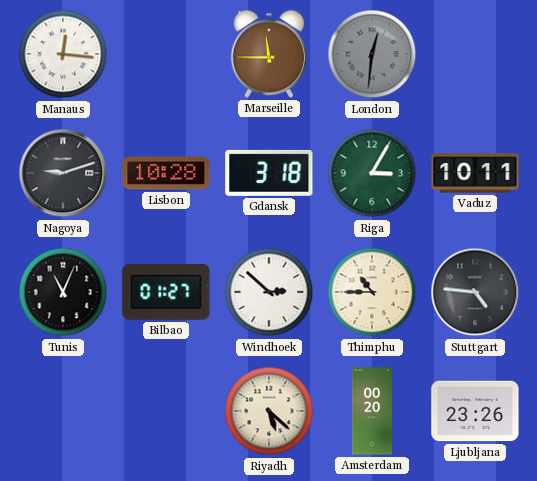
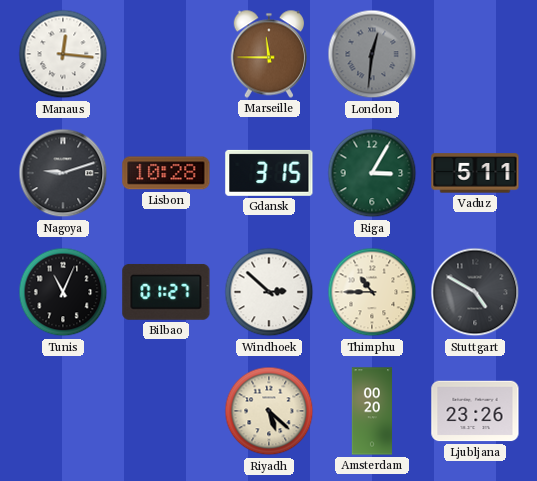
Gdansk: 3:18 -> 3:15
Vaduz: 10:11 -> 5:11
Stuttgart: 4:46 -> 4:50
